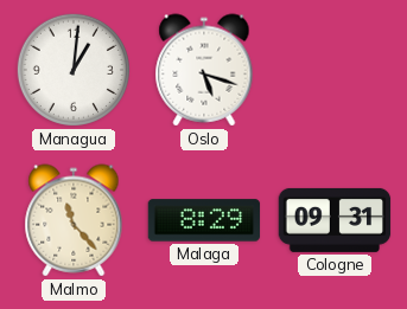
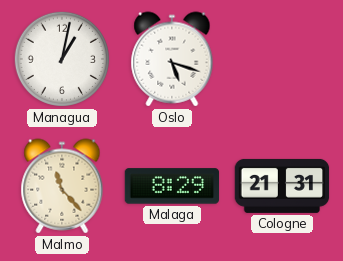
Managua: 1:01 -> 1:02
Cologne: 09:31 -> 21:31
